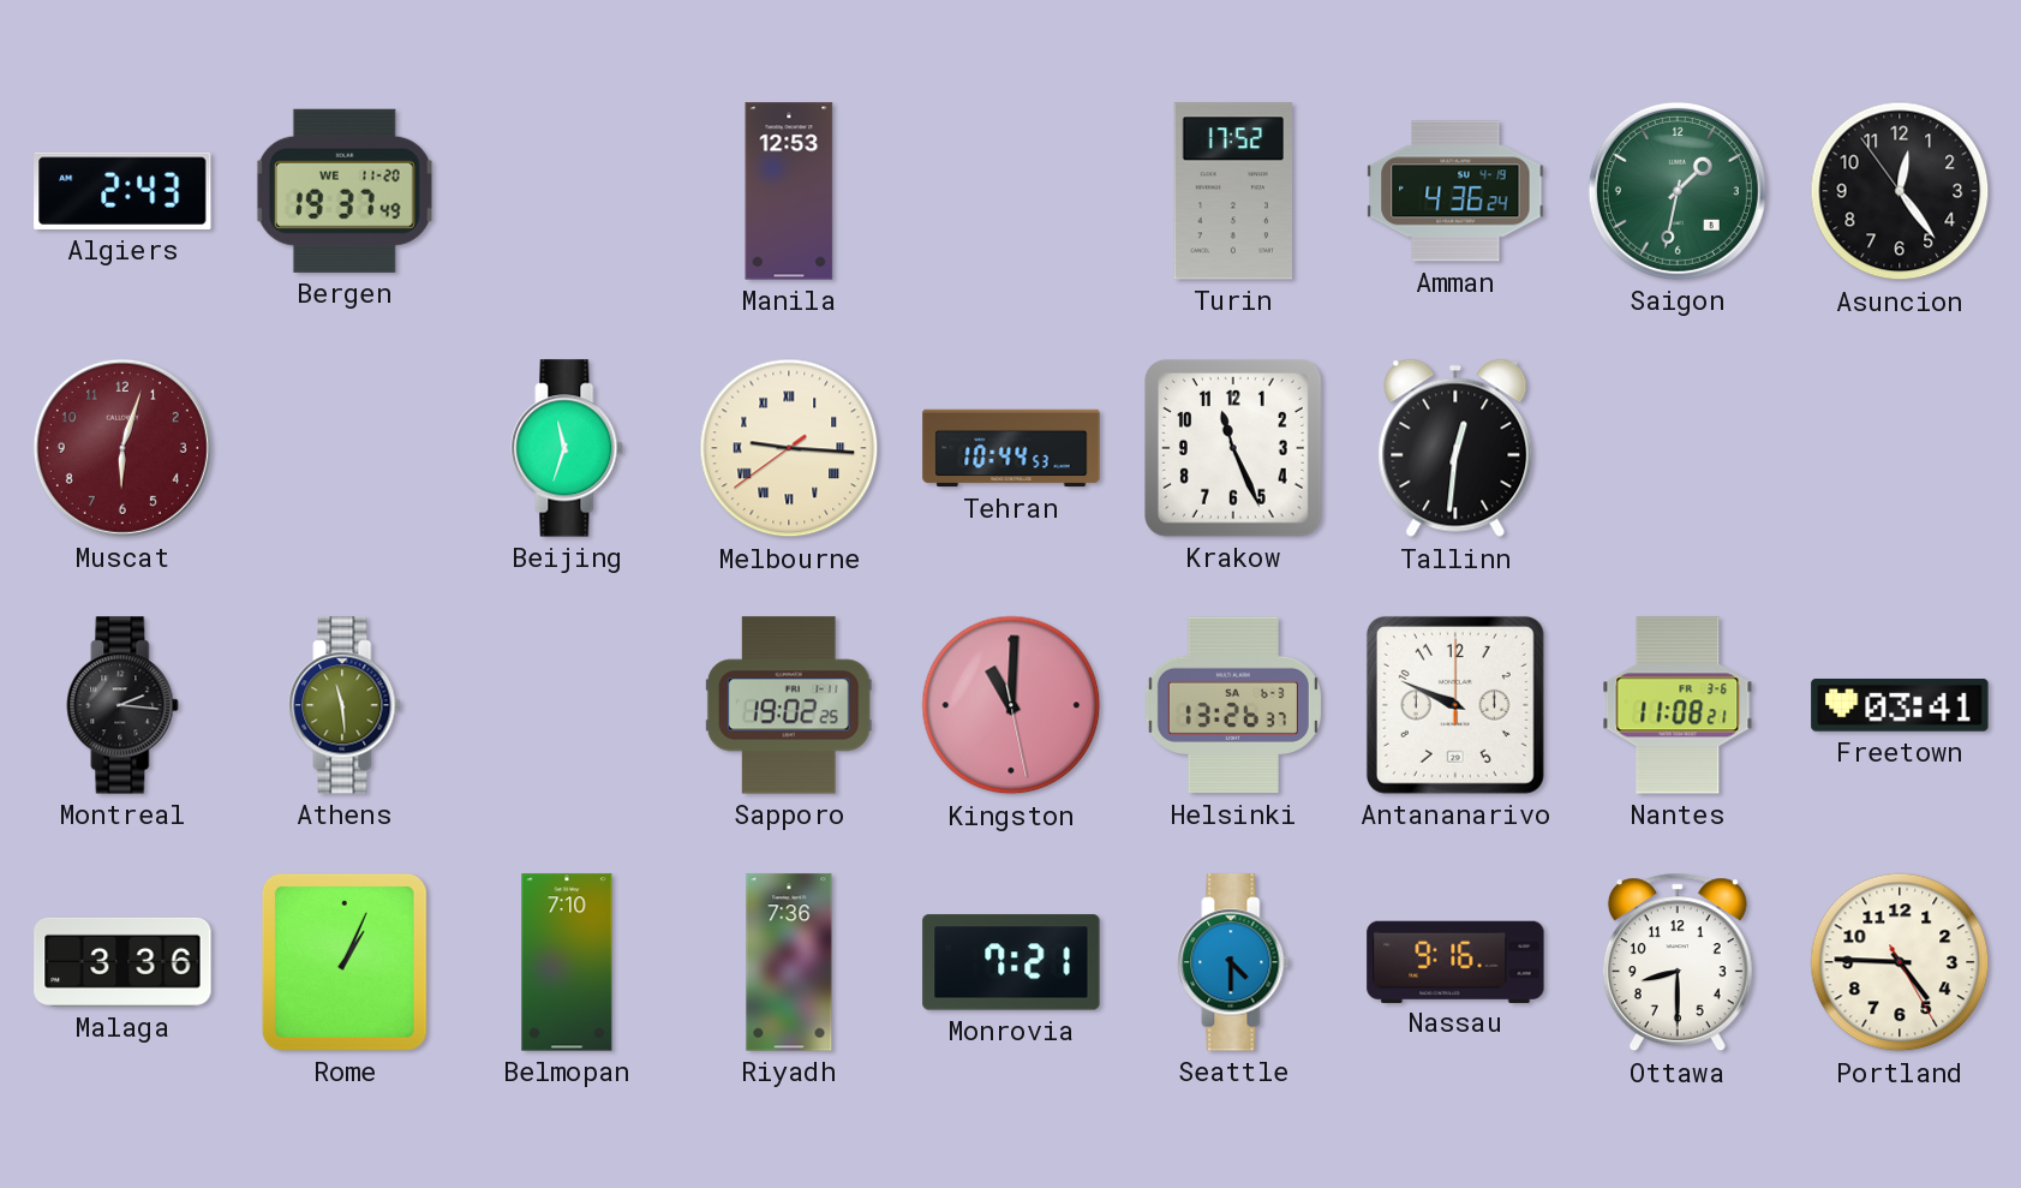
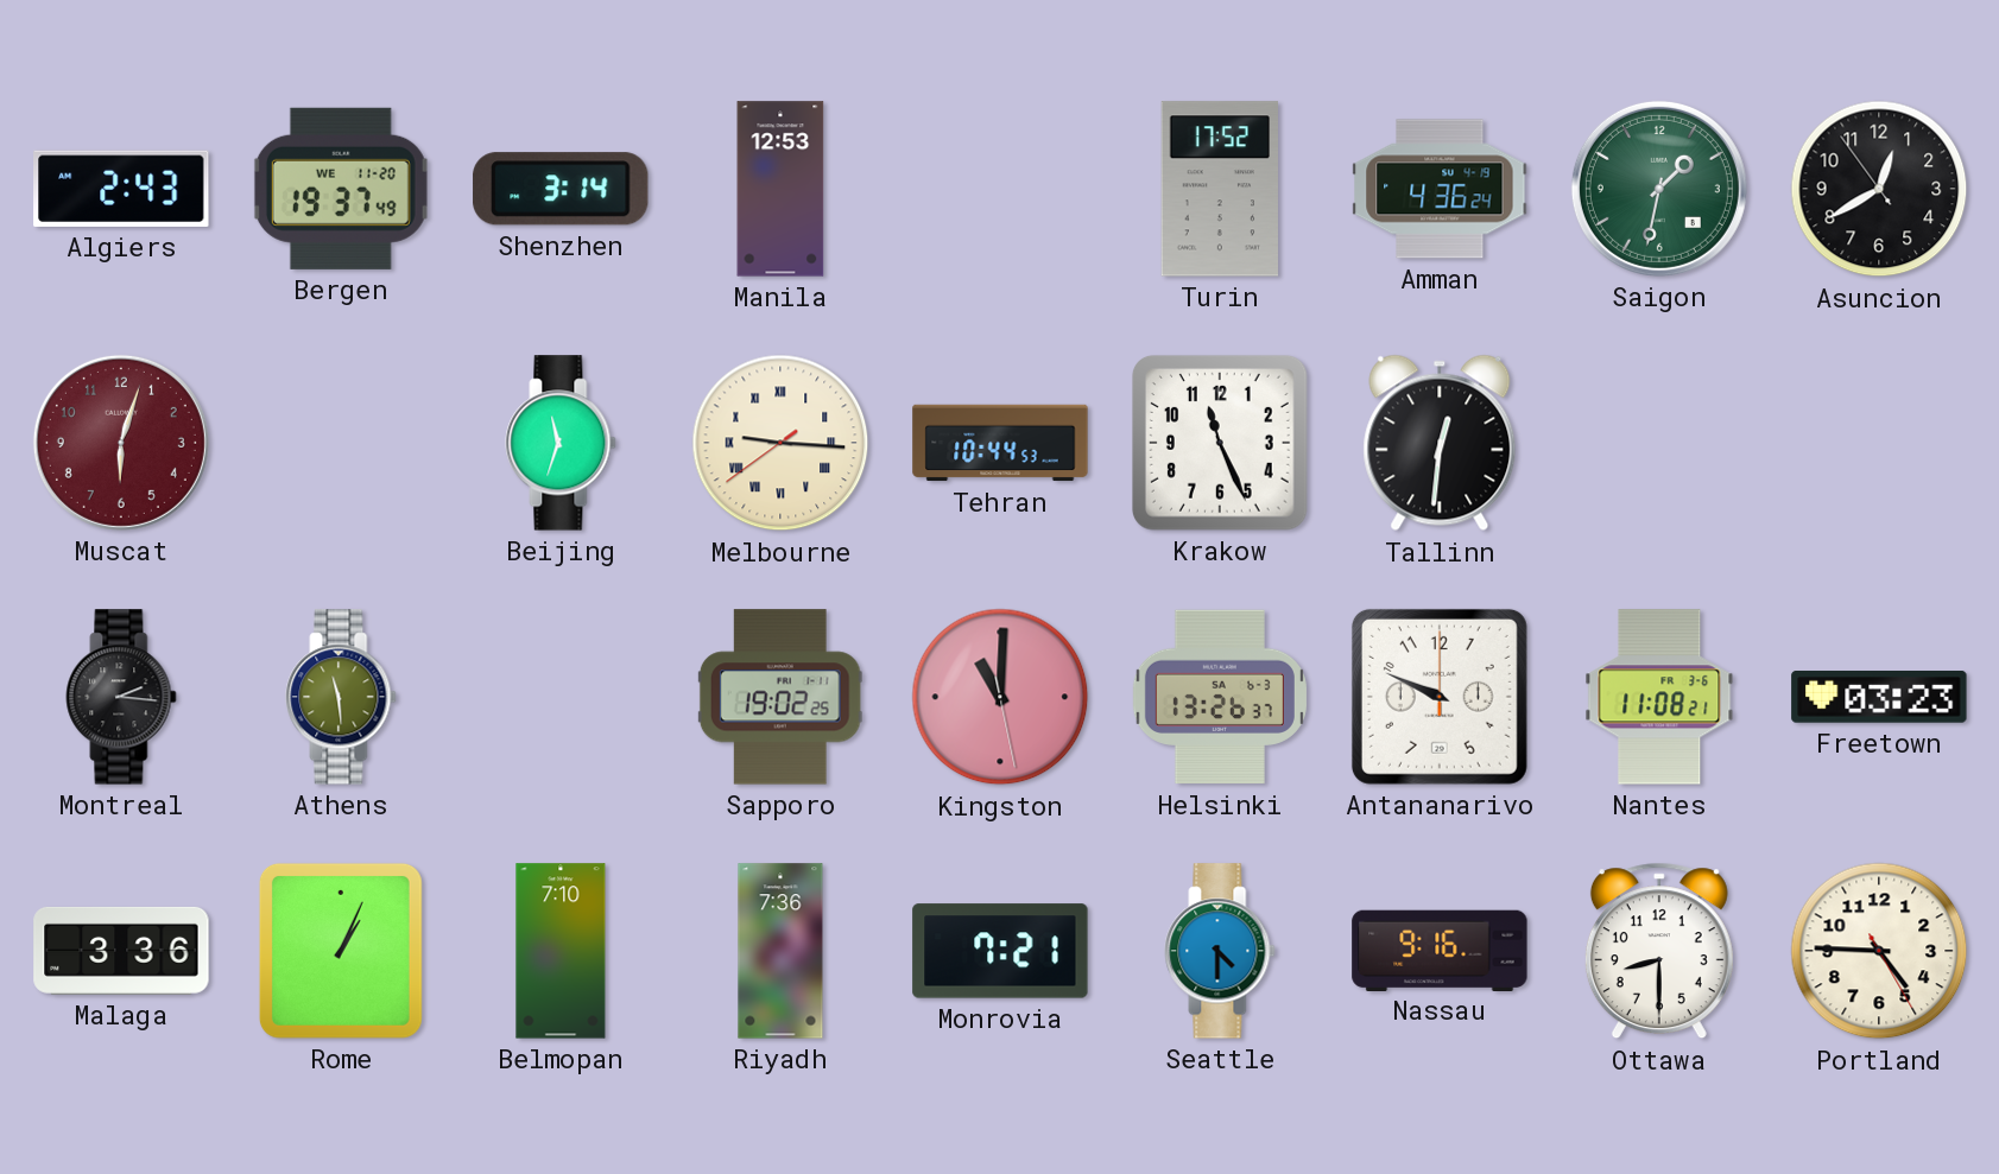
Shenzhen: none -> 3:14
Asuncion: 12:23 -> 12:39
Freetown: 03:41 -> 03:23
